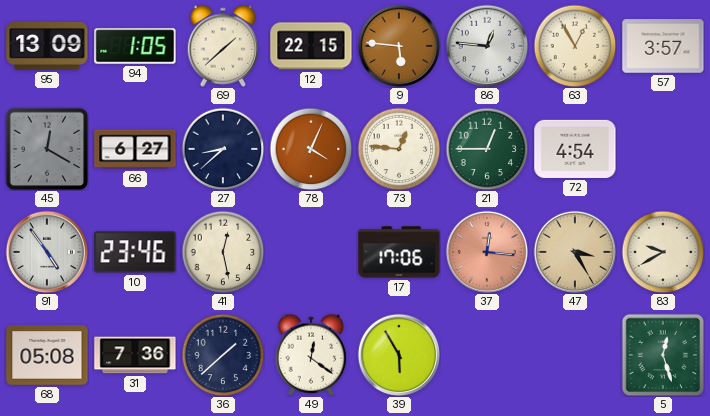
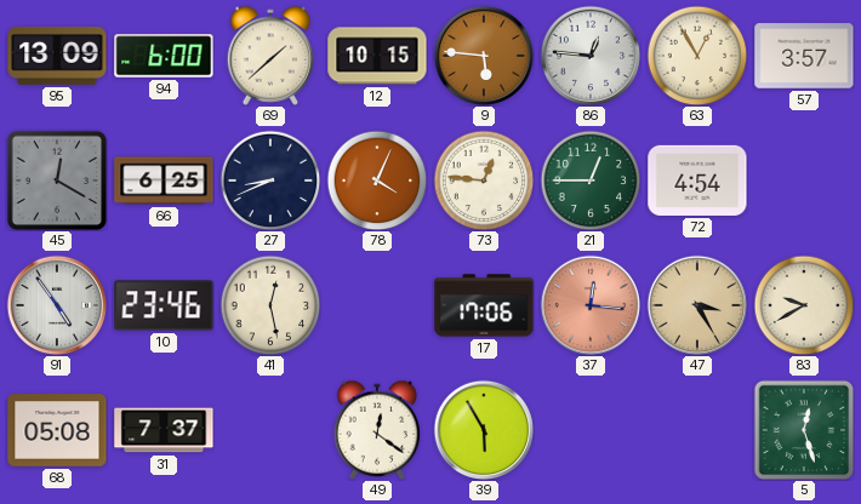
94: 1:05 -> 6:00
12: 22:15 -> 10:15
66: 6:27 -> 6:25
27: 8:38 -> 8:41
31: 7:36 -> 7:37
36: 1:38 -> none
